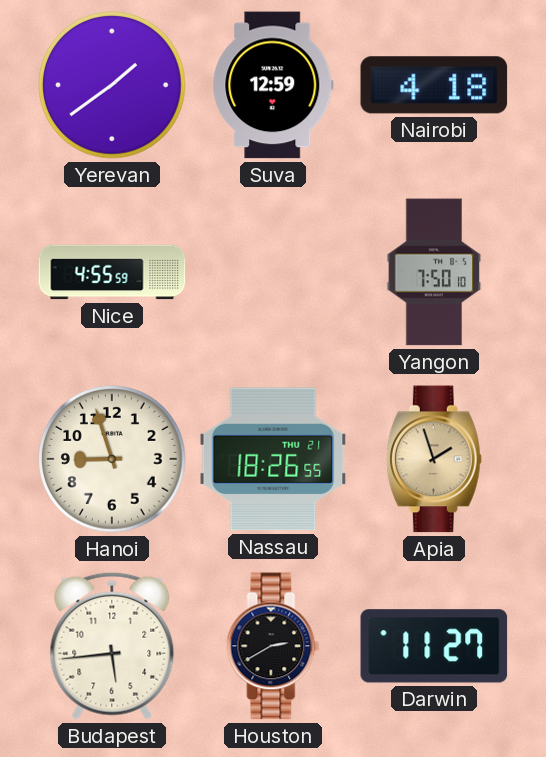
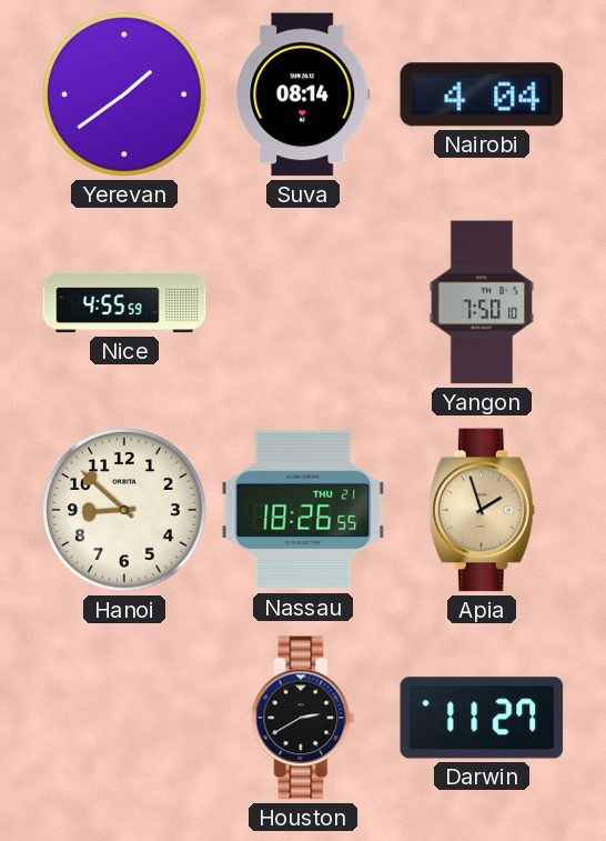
Suva: 12:59 -> 08:14
Nairobi: 4:18 -> 4:04
Hanoi: 8:57 -> 8:52
Budapest: 5:44 -> none
